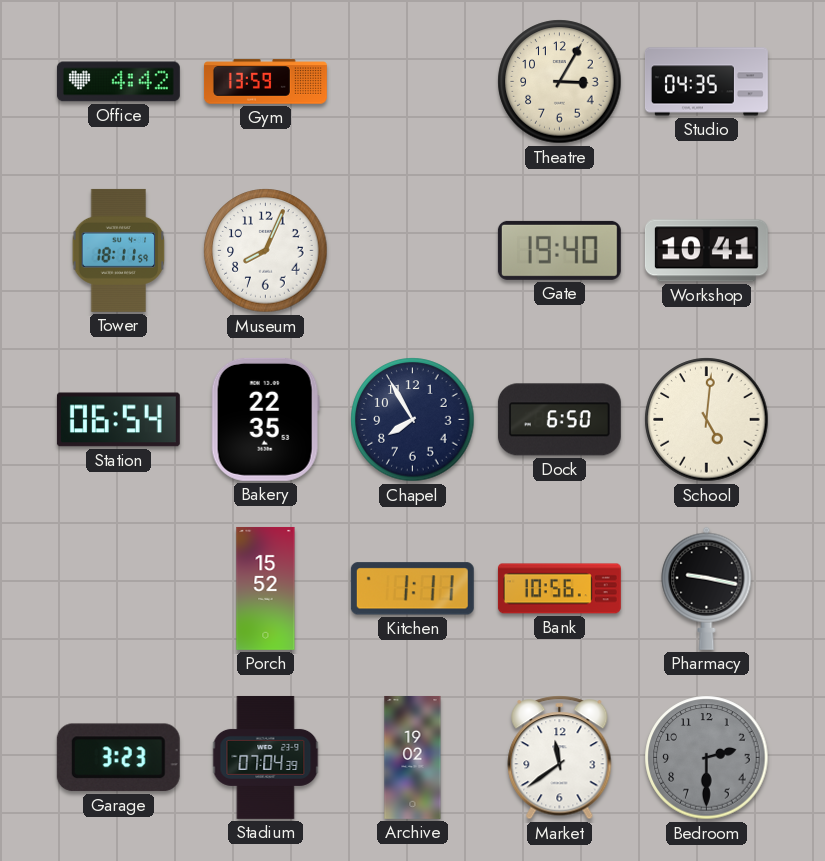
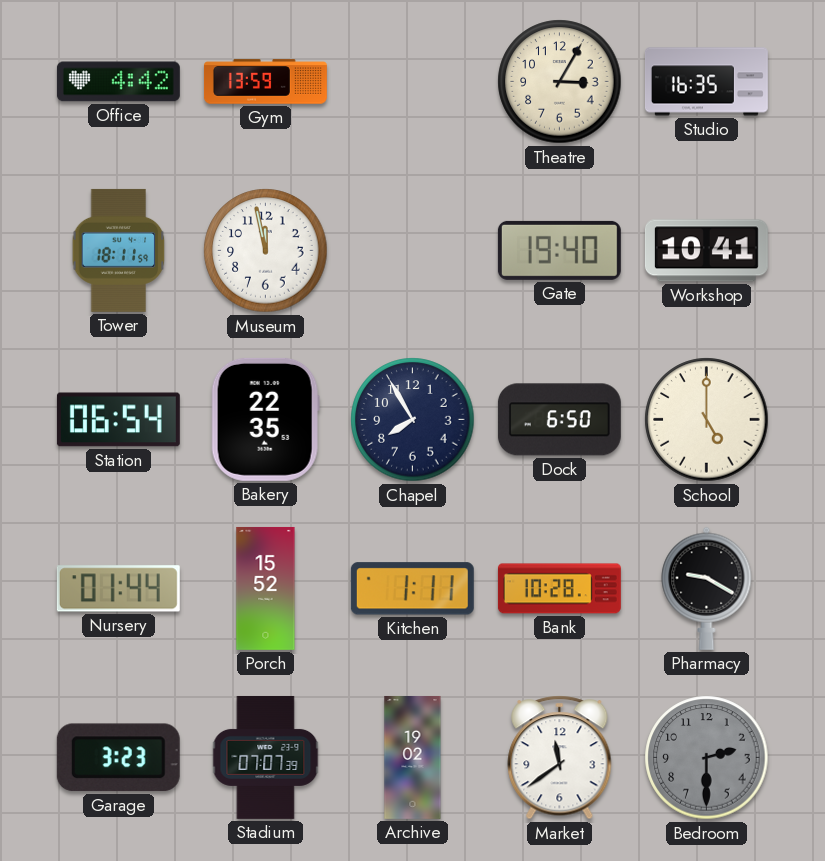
Studio: 04:35 -> 16:35
Museum: 8:04 -> 11:58
School: 5:01 -> 5:00
Nursery: none -> 01:44
Bank: 10:56 -> 10:28
Pharmacy: 9:17 -> 9:20
Stadium: 07:04 -> 07:07
